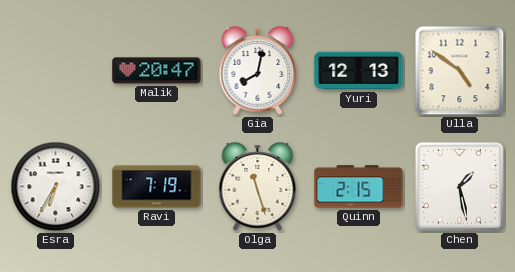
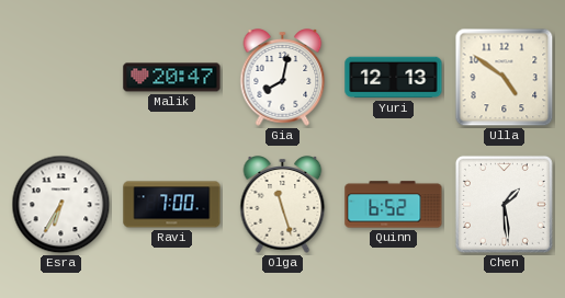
Ravi: 7:19 -> 7:00
Quinn: 2:15 -> 6:52
Chen: 1:28 -> 1:29
